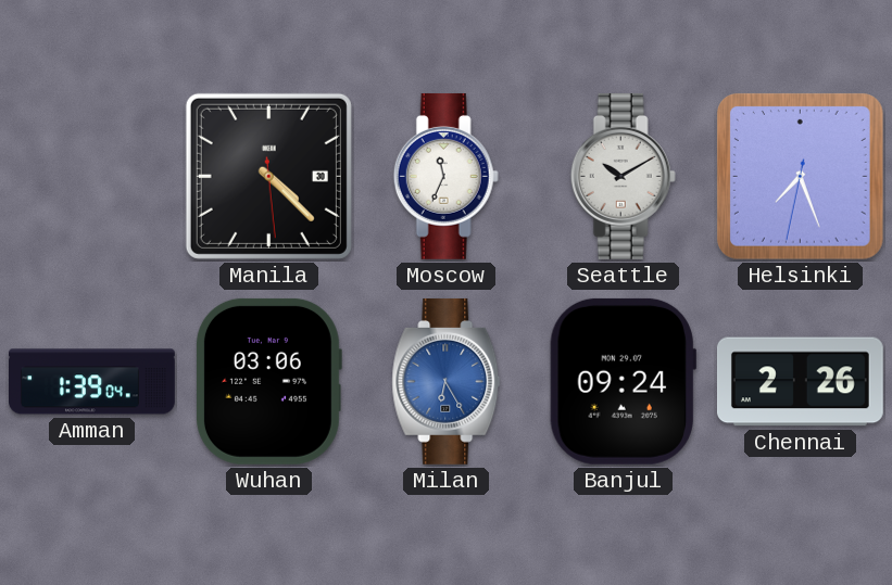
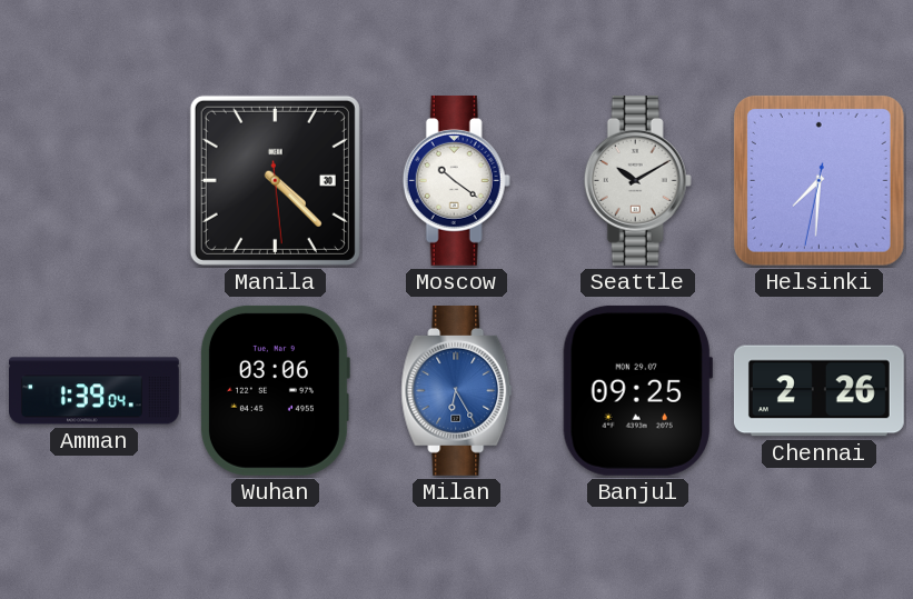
Moscow: 11:34 -> 10:21
Helsinki: 7:26 -> 7:30
Banjul: 09:24 -> 09:25
